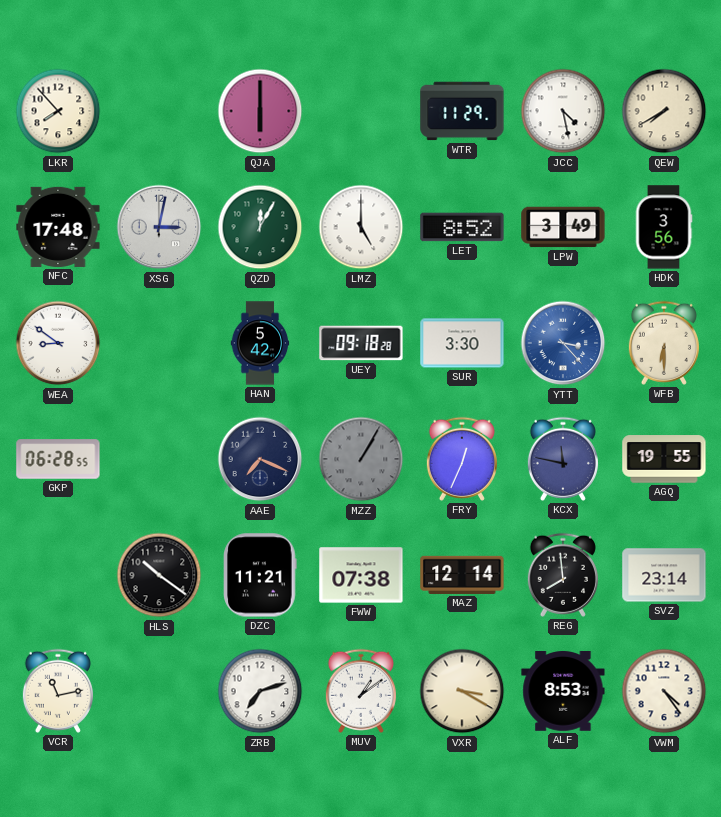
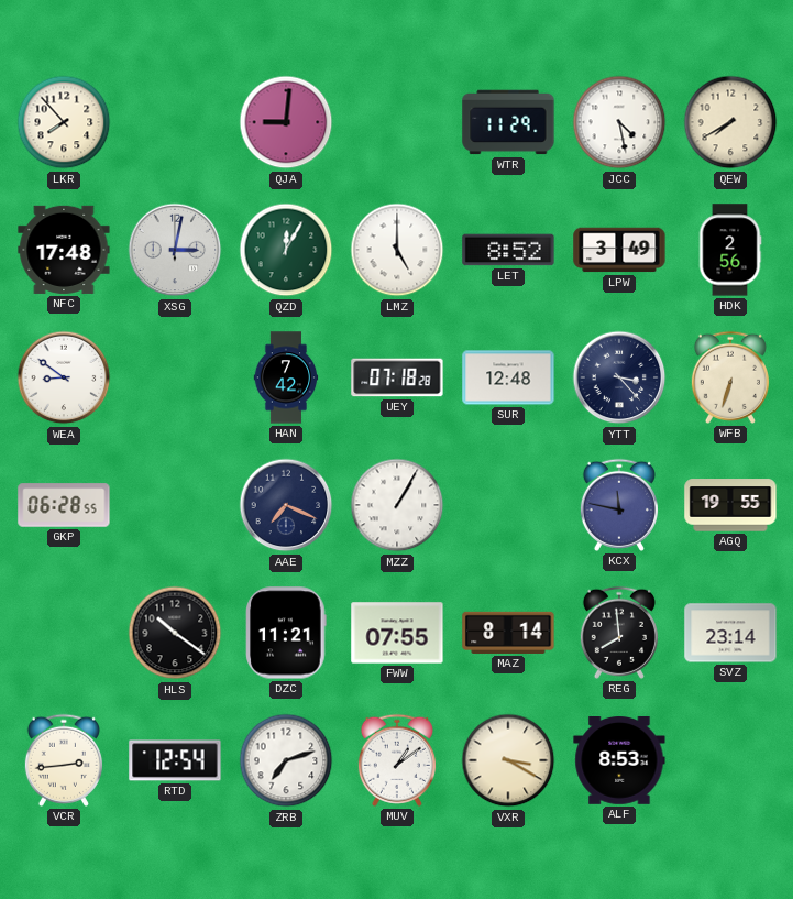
QJA: 6:00 -> 9:01
HDK: 3:56 -> 2:56
HAN: 5:42 -> 7:42
UEY: 09:18 -> 07:18
SUR: 3:30 -> 12:48
YTT dial: blue -> navy
WFB: 6:30 -> 6:33
MZZ dial: grey -> white
FRY: 12:34 -> none
FWW: 07:38 -> 07:55
MAZ: 12:14 -> 8:14
VCR: 11:13 -> 2:44
RTD: none -> 12:54
VWM: 4:24 -> none
